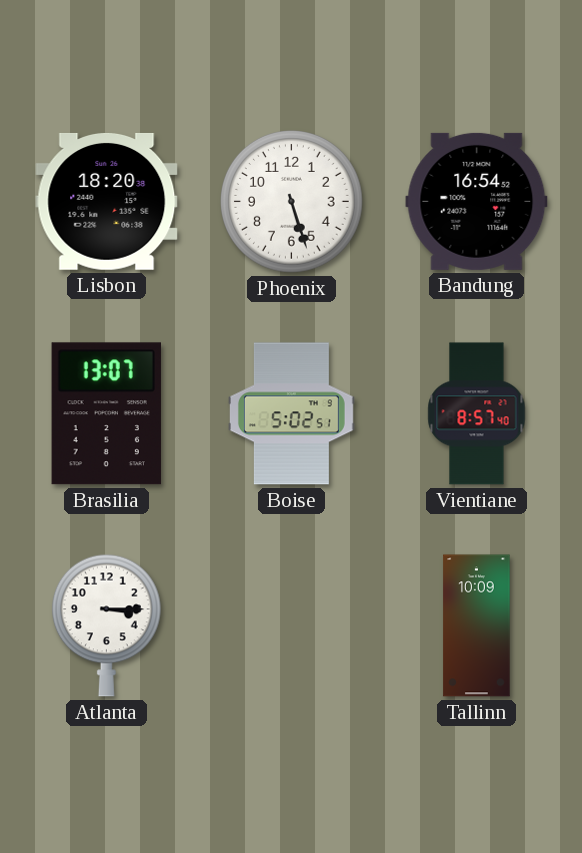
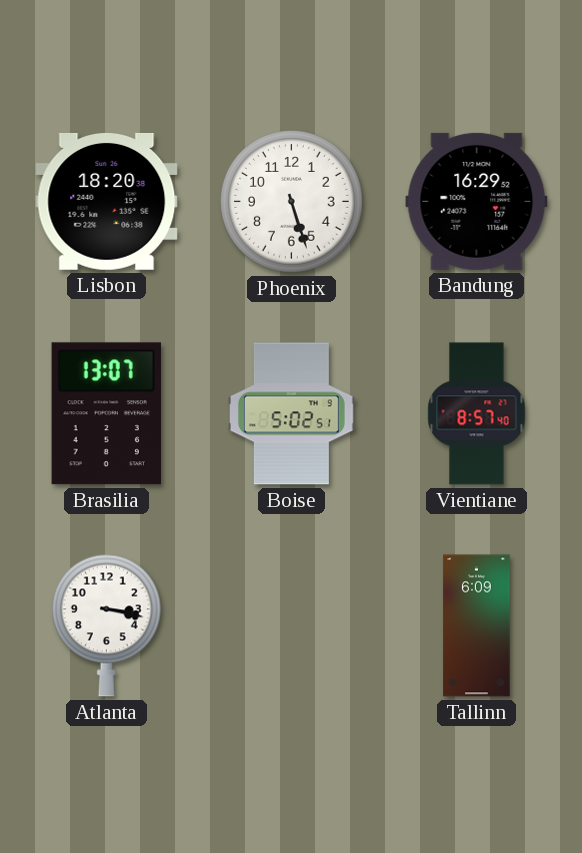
Bandung: 16:54 -> 16:29
Atlanta: 3:15 -> 3:17
Tallinn: 10:09 -> 6:09
